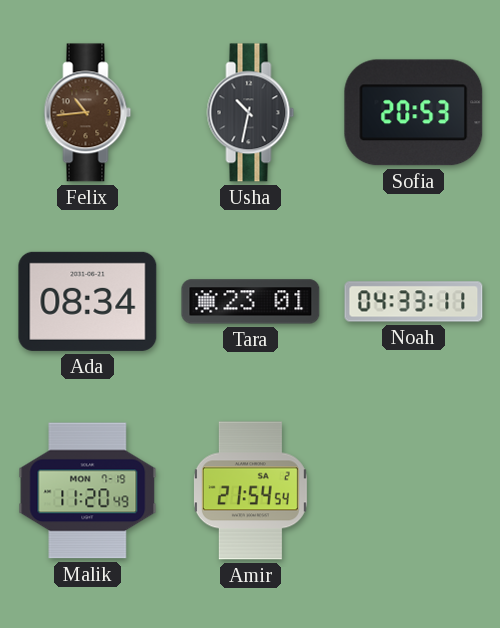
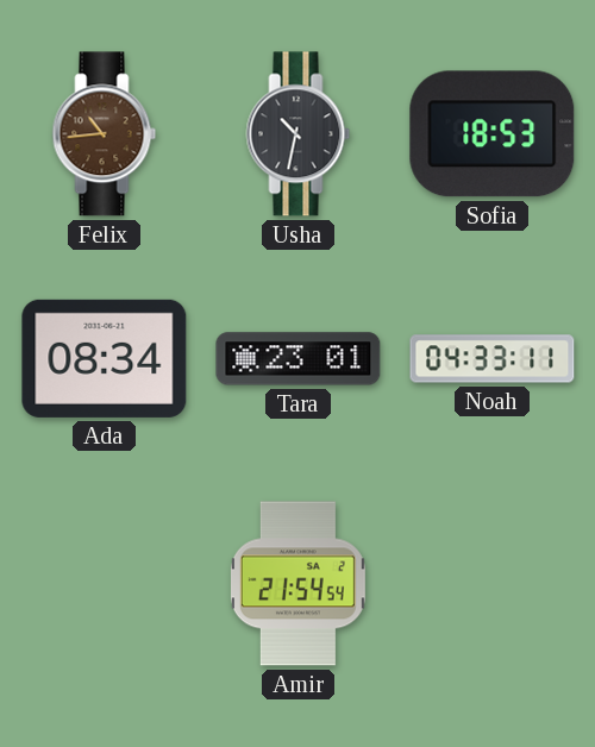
Sofia: 20:53 -> 18:53
Malik: 11:20 -> none
